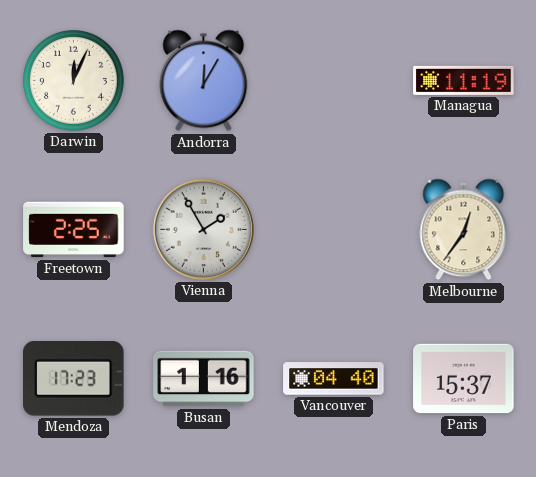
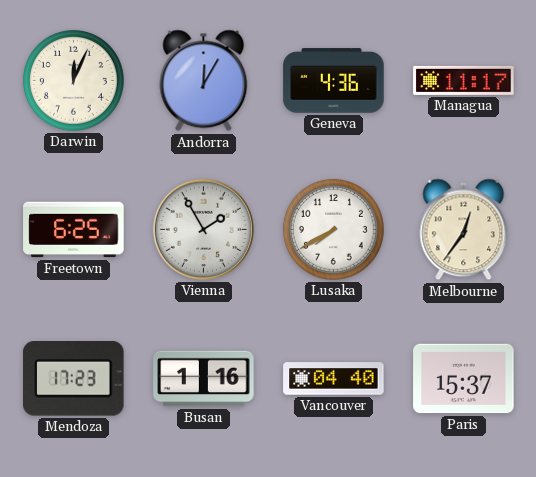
Geneva: none -> 4:36
Managua: 11:19 -> 11:17
Freetown: 2:25 -> 6:25
Lusaka: none -> 7:40
